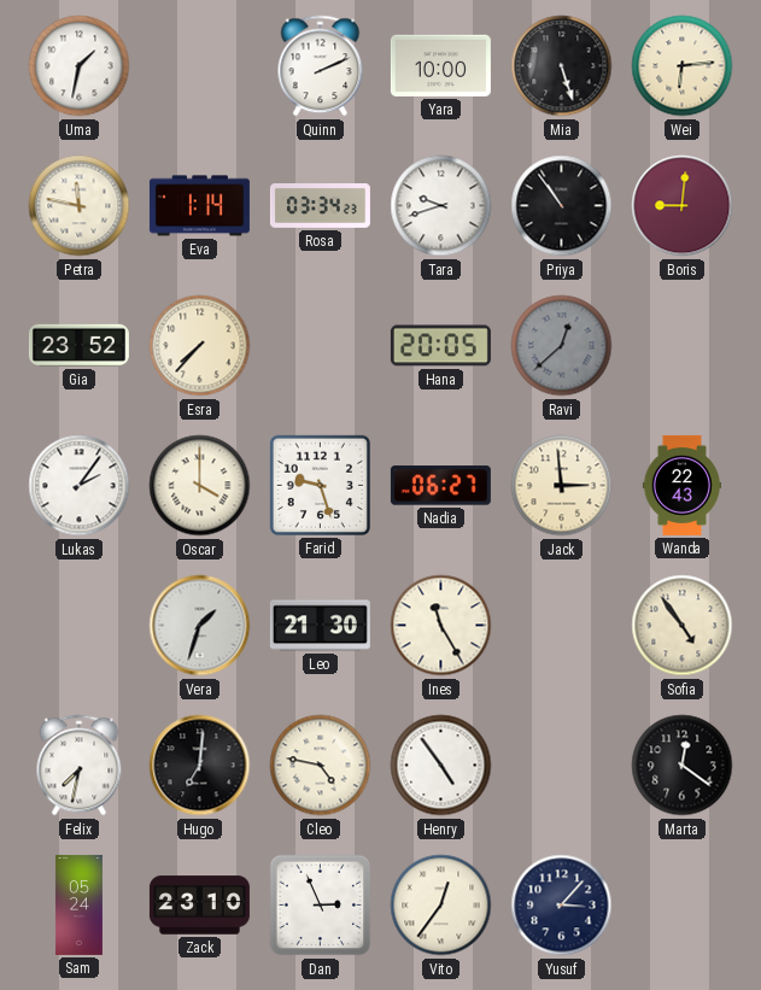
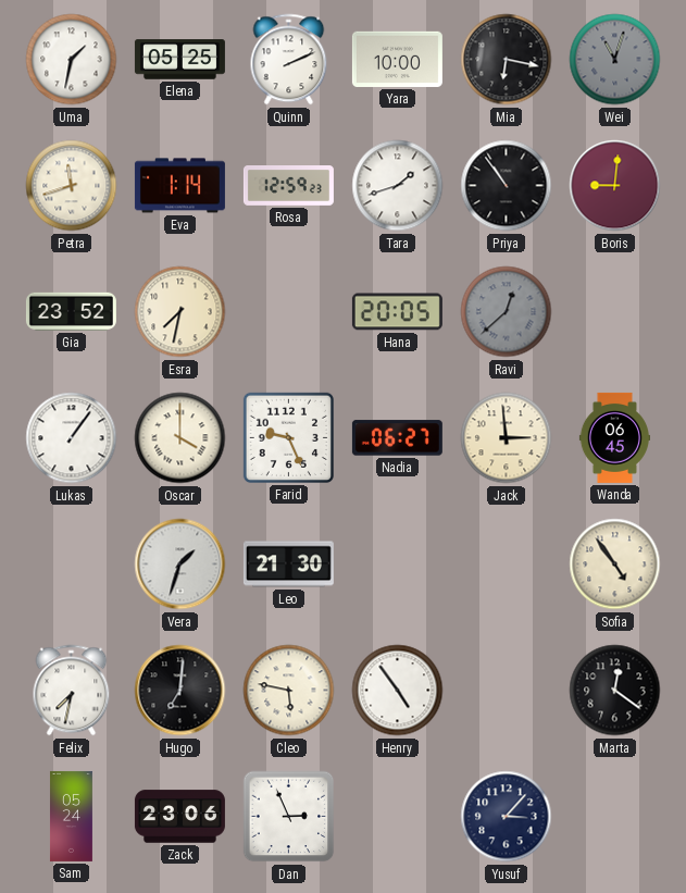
Elena: none -> 05:25
Mia: 5:27 -> 6:17
Wei: 6:14 -> 11:03
Wei dial: cream -> grey
Petra: 11:47 -> 11:42
Rosa: 03:34 -> 12:59
Tara: 9:42 -> 1:42
Esra: 7:37 -> 7:32
Lukas: 2:06 -> 1:06
Farid: 9:27 -> 9:26
Wanda: 22:43 -> 06:45
Ines: 11:25 -> none
Cleo: 4:47 -> 5:47
Zack: 23:10 -> 23:06
Vito: 12:36 -> none
